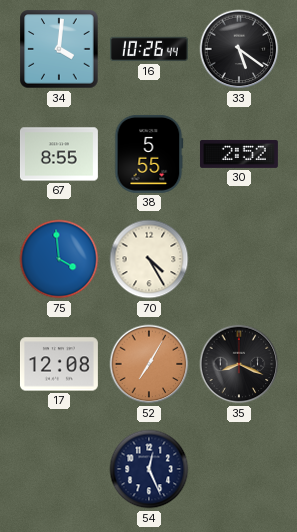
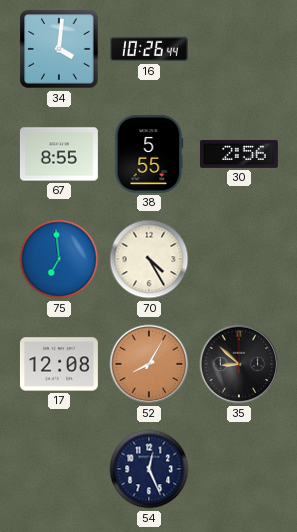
33: 5:21 -> none
30: 2:52 -> 2:56
75: 3:59 -> 6:59
52: 7:05 -> 8:05
35: 8:19 -> 8:52
